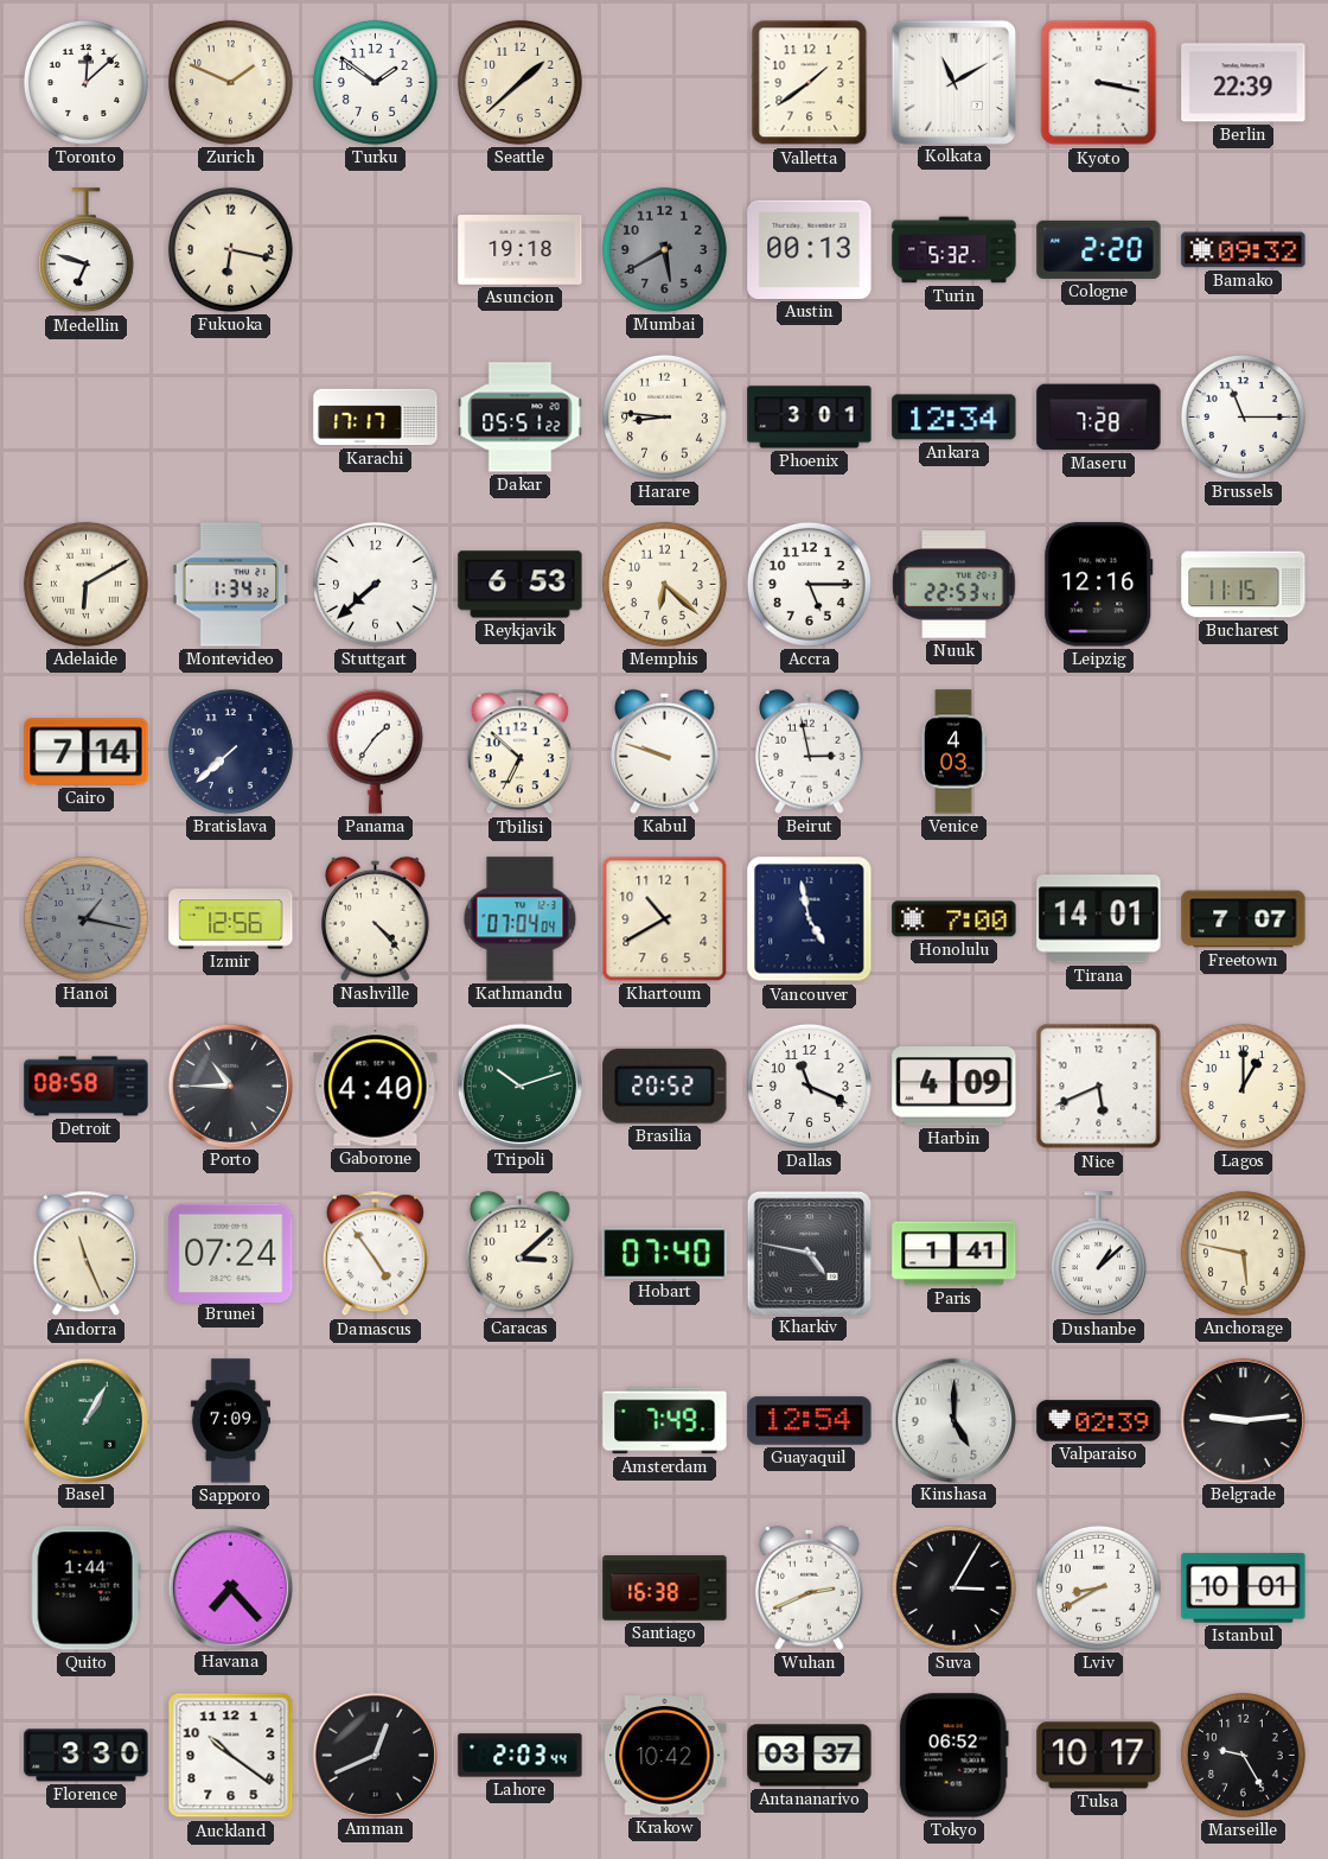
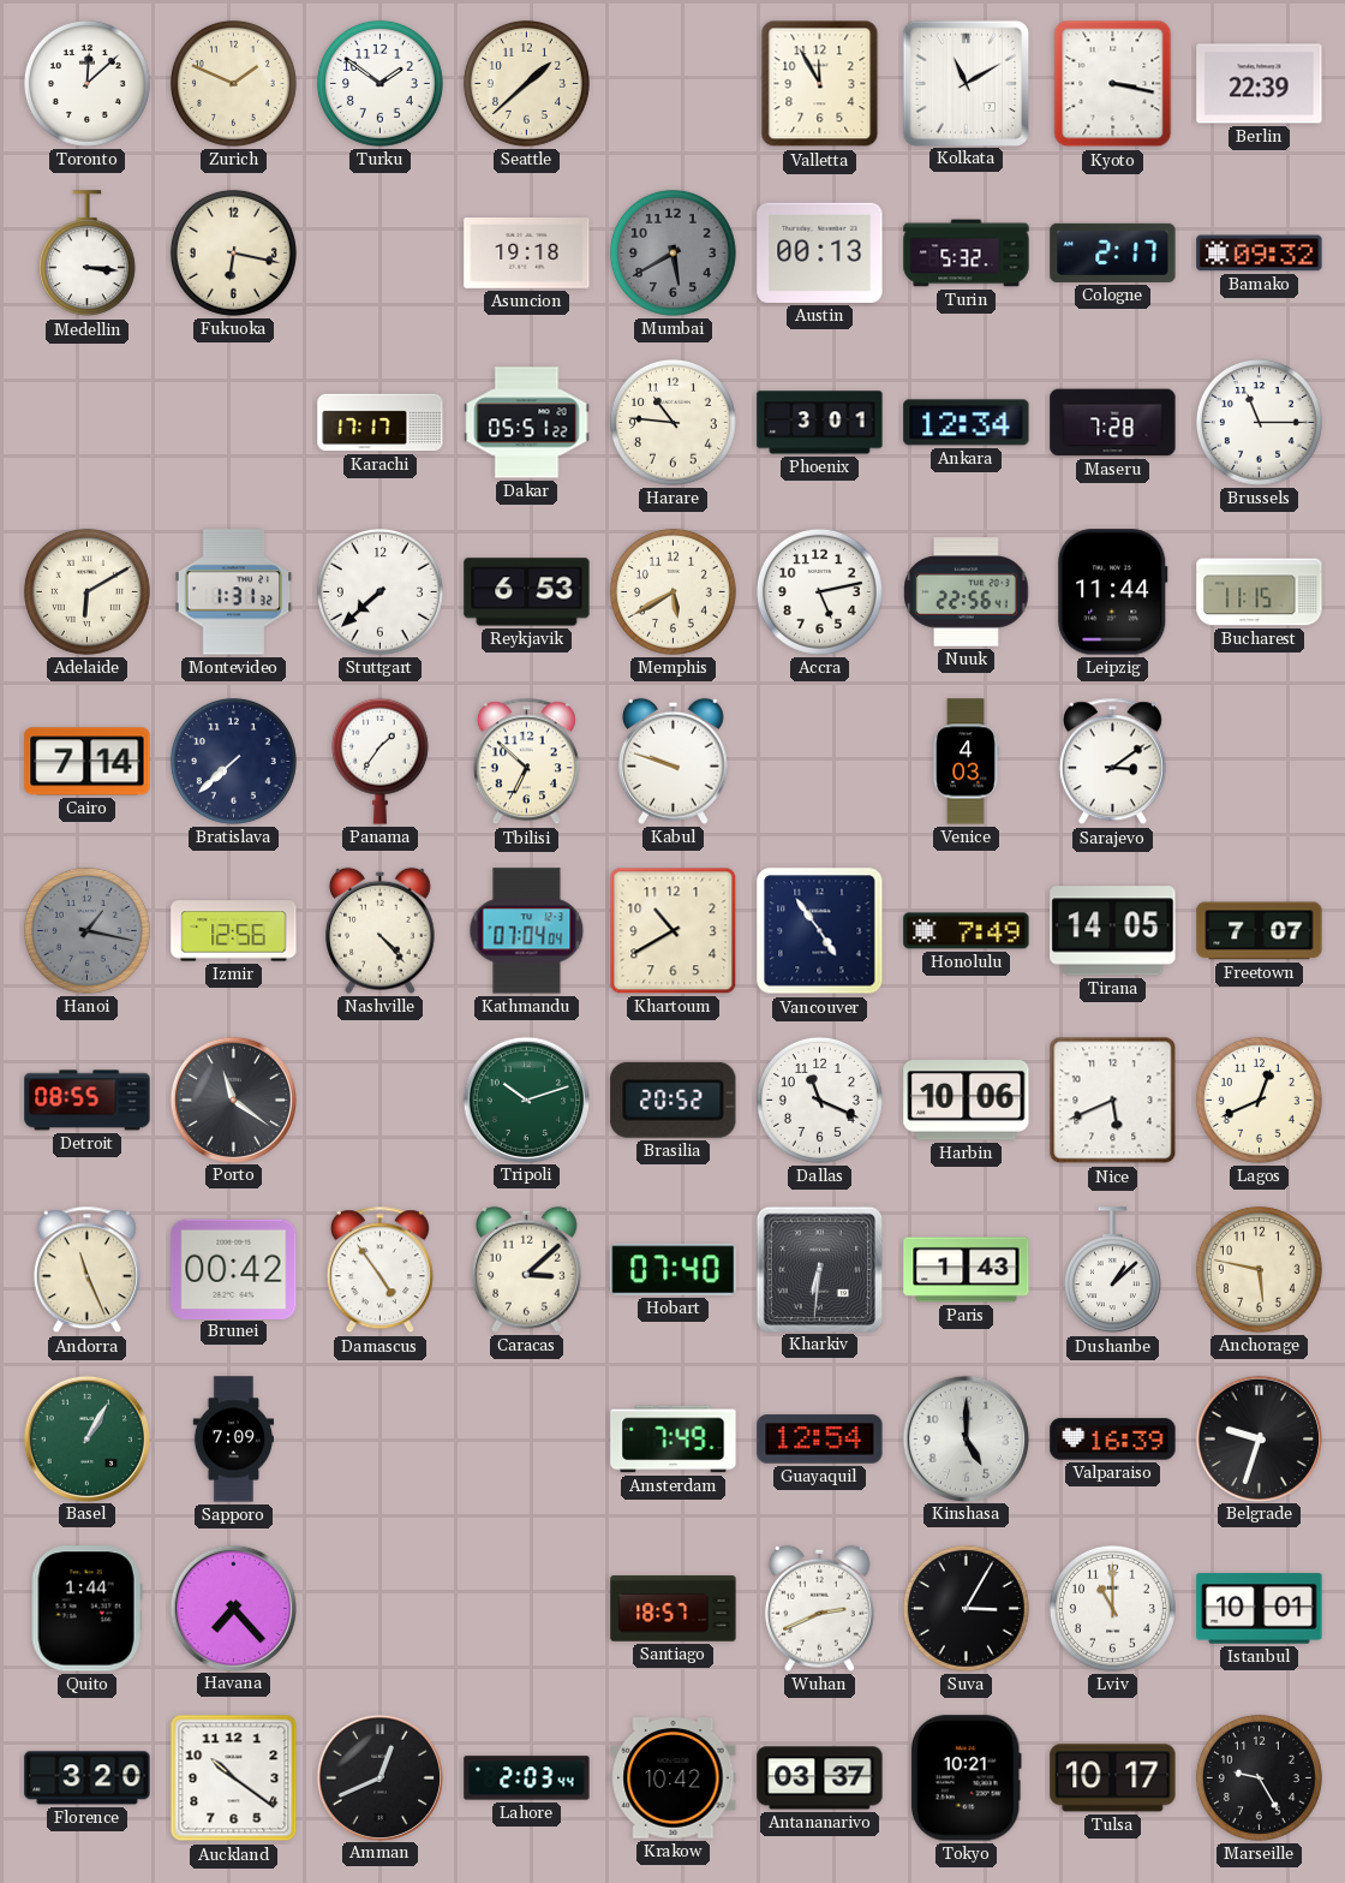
Valletta: 1:39 -> 11:55
Medellin: 6:48 -> 3:16
Cologne: 2:20 -> 2:17
Harare: 8:46 -> 10:46
Montevideo: 1:34 -> 1:31
Memphis: 6:22 -> 5:40
Accra: 5:15 -> 5:13
Nuuk: 22:53 -> 22:56
Leipzig: 12:16 -> 11:44
Beirut: 2:58 -> none
Sarajevo: none -> 3:09
Vancouver: 4:58 -> 4:54
Honolulu: 7:00 -> 7:49
Tirana: 14:01 -> 14:05
Detroit: 08:58 -> 08:55
Porto: 10:45 -> 11:21
Gaborone: 4:40 -> none
Harbin: 4:09 -> 10:06
Lagos: 1:00 -> 12:41
Brunei: 07:24 -> 00:42
Kharkiv: 4:47 -> 6:31
Paris: 1:41 -> 1:43
Valparaiso: 02:39 -> 16:39
Belgrade: 9:14 -> 9:33
Santiago: 16:38 -> 18:57
Lviv: 8:40 -> 11:00
Florence: 3:30 -> 3:20
Tokyo: 06:52 -> 10:21
